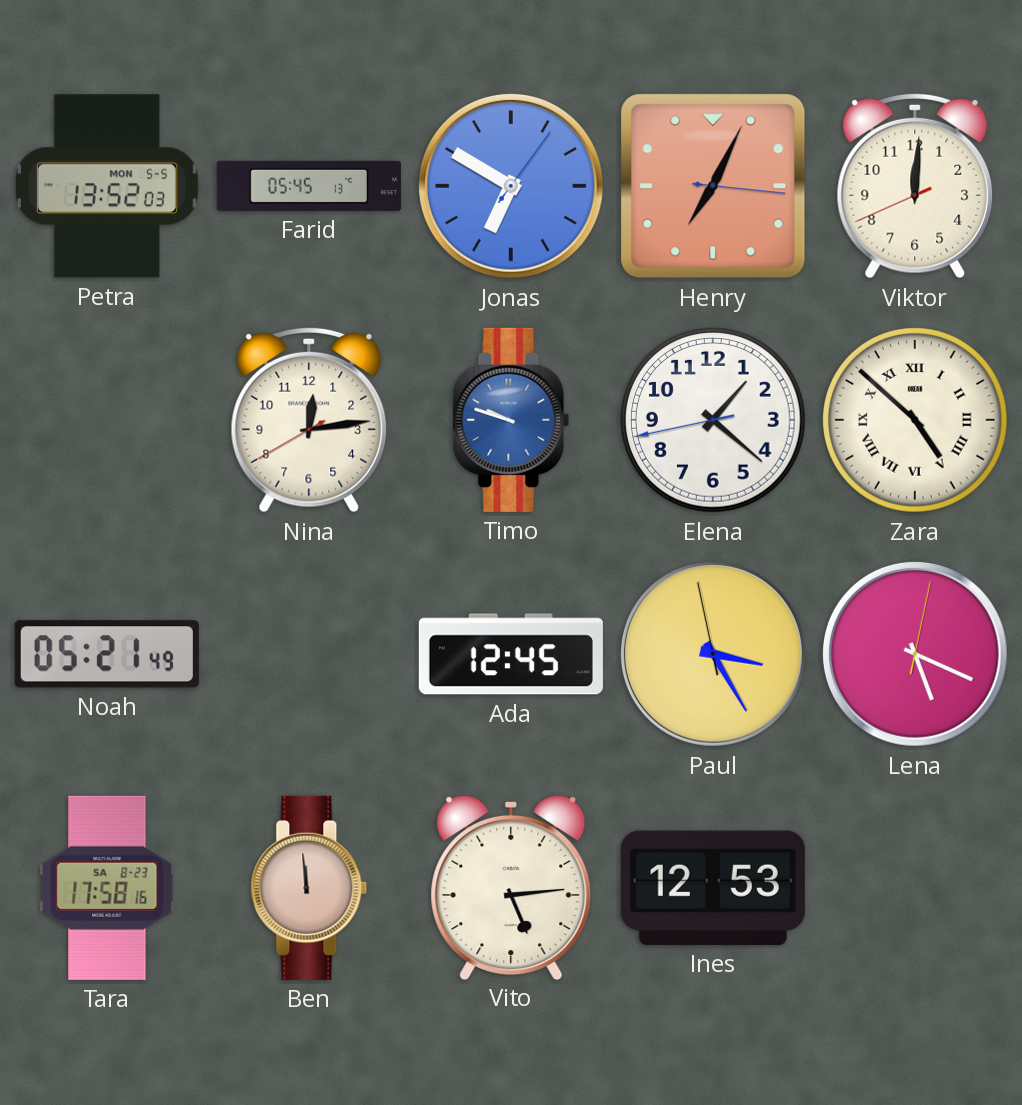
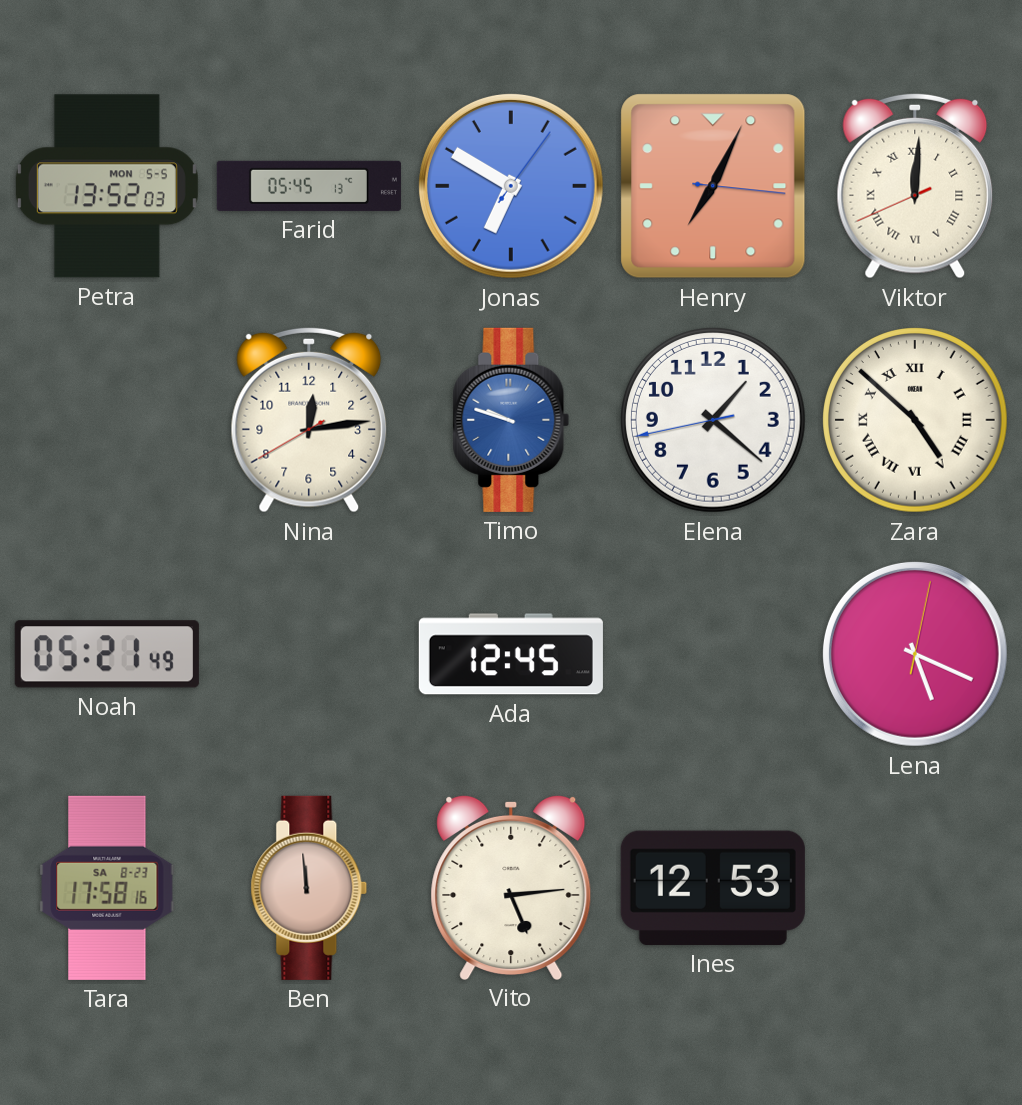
Viktor numerals: Arabic -> Roman
Paul: 3:24 -> none
